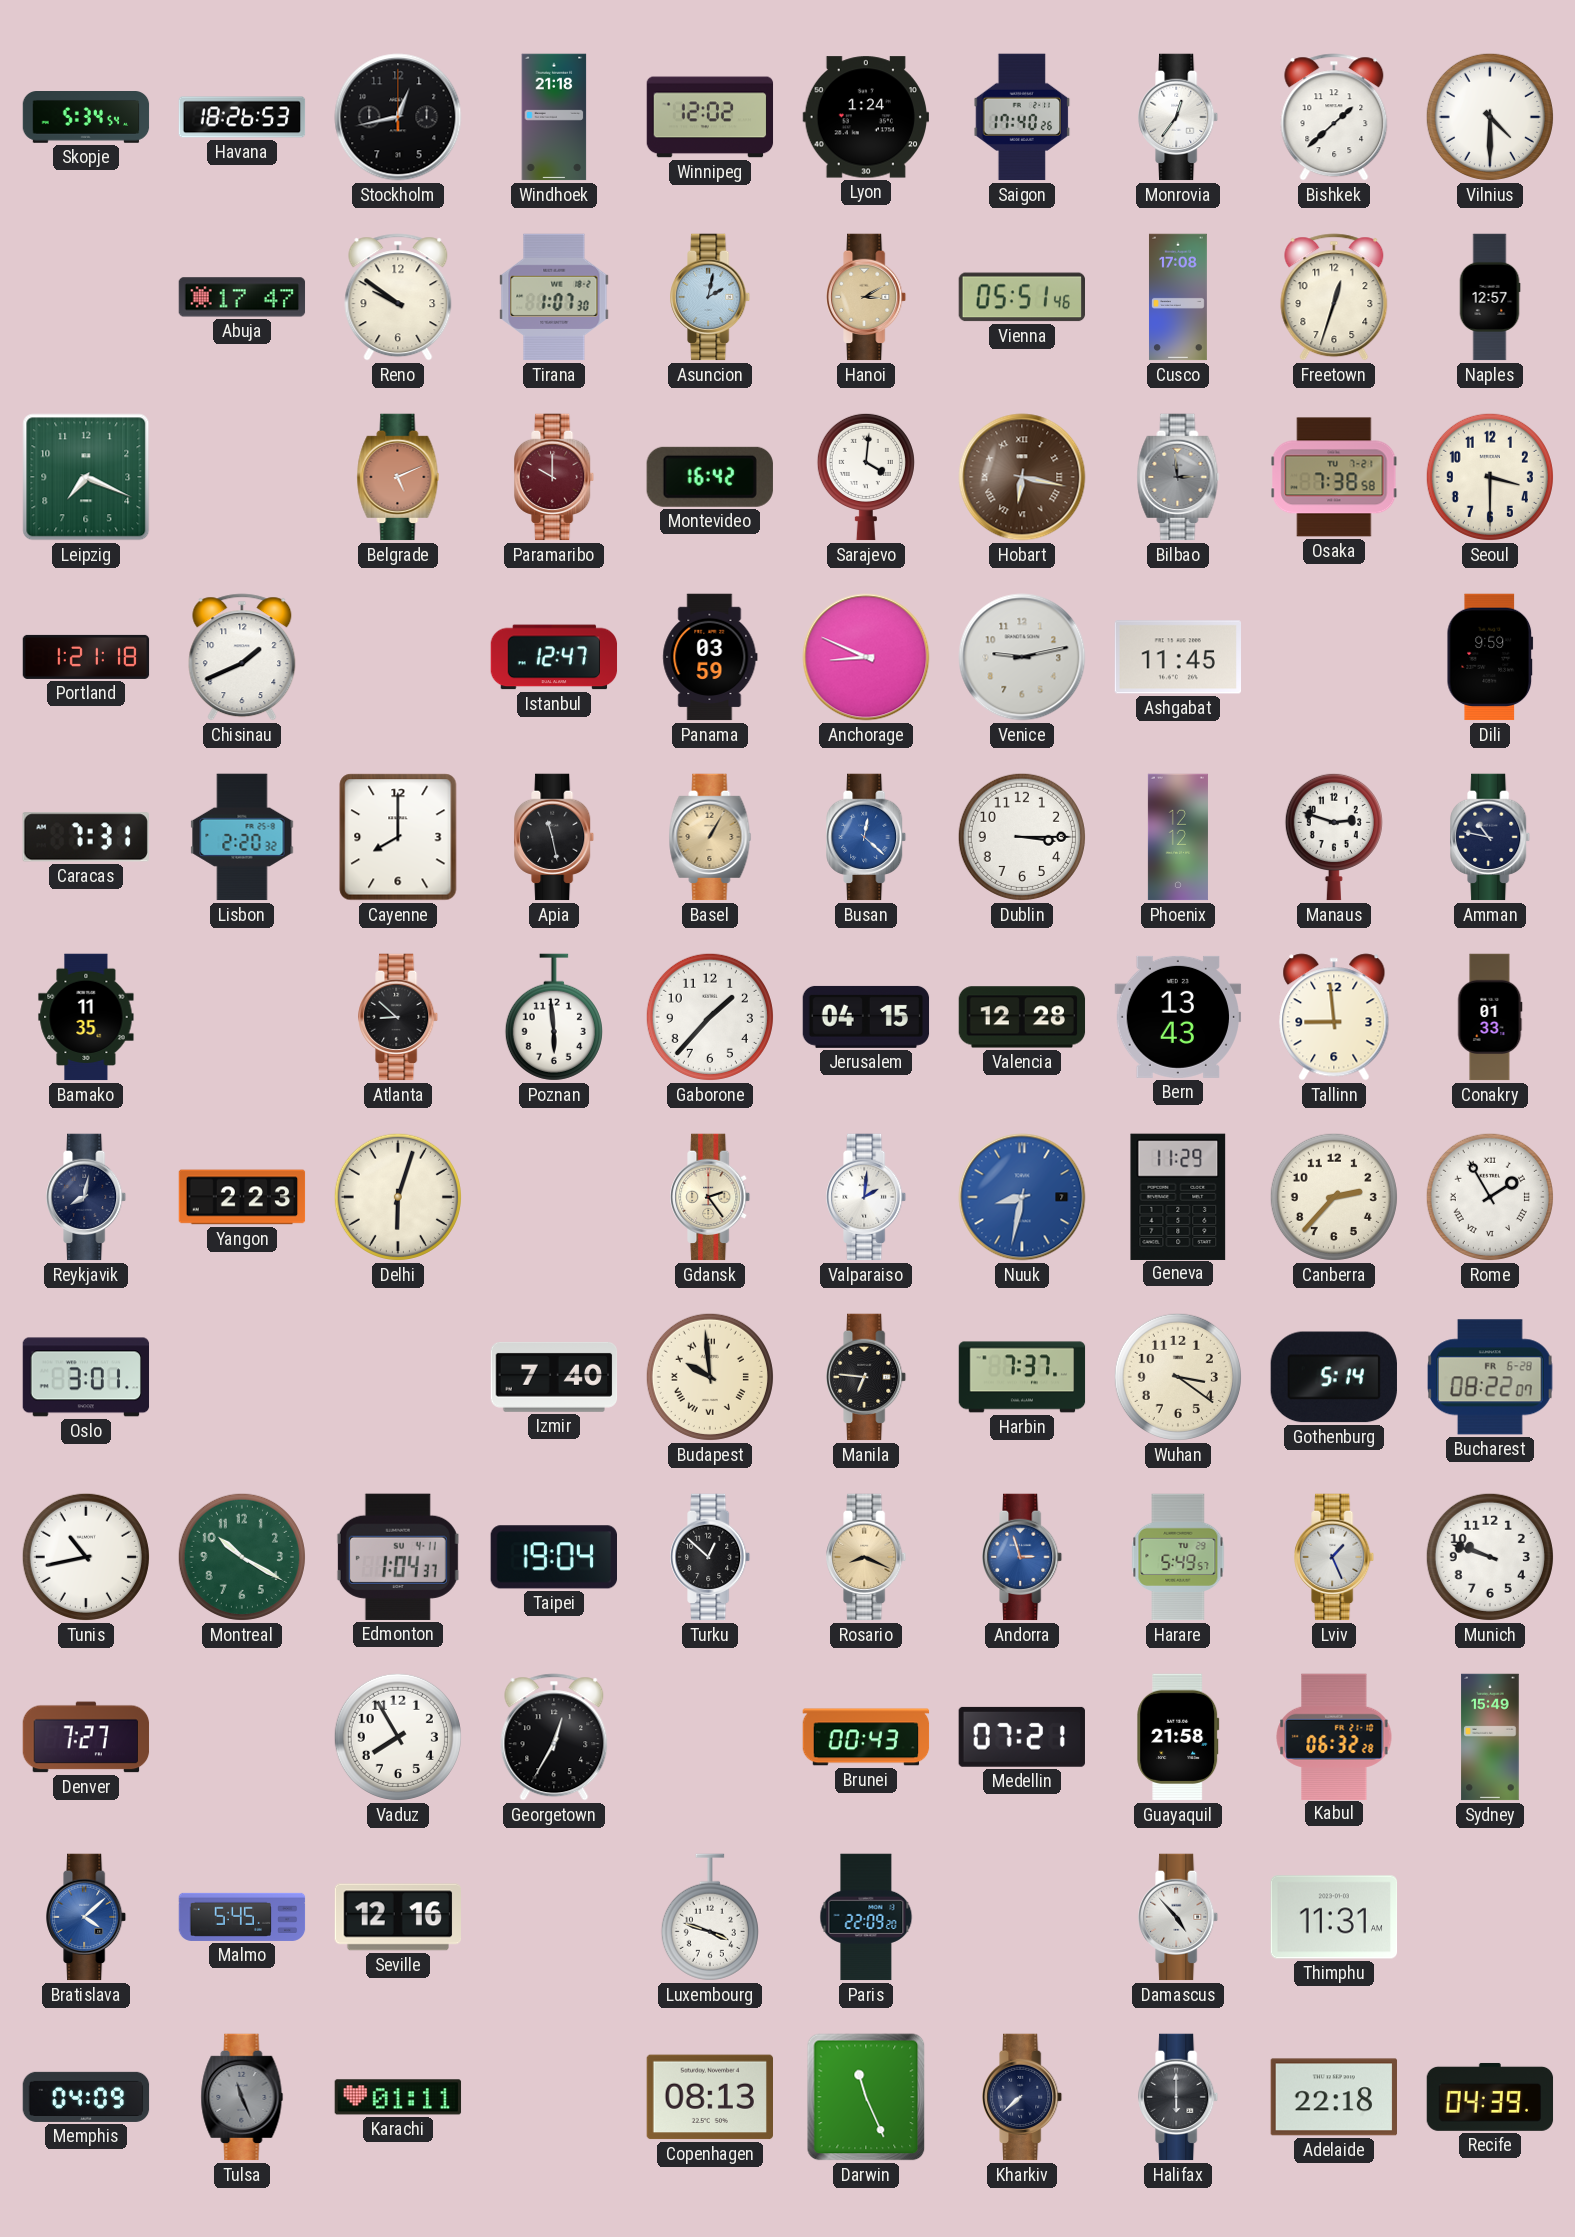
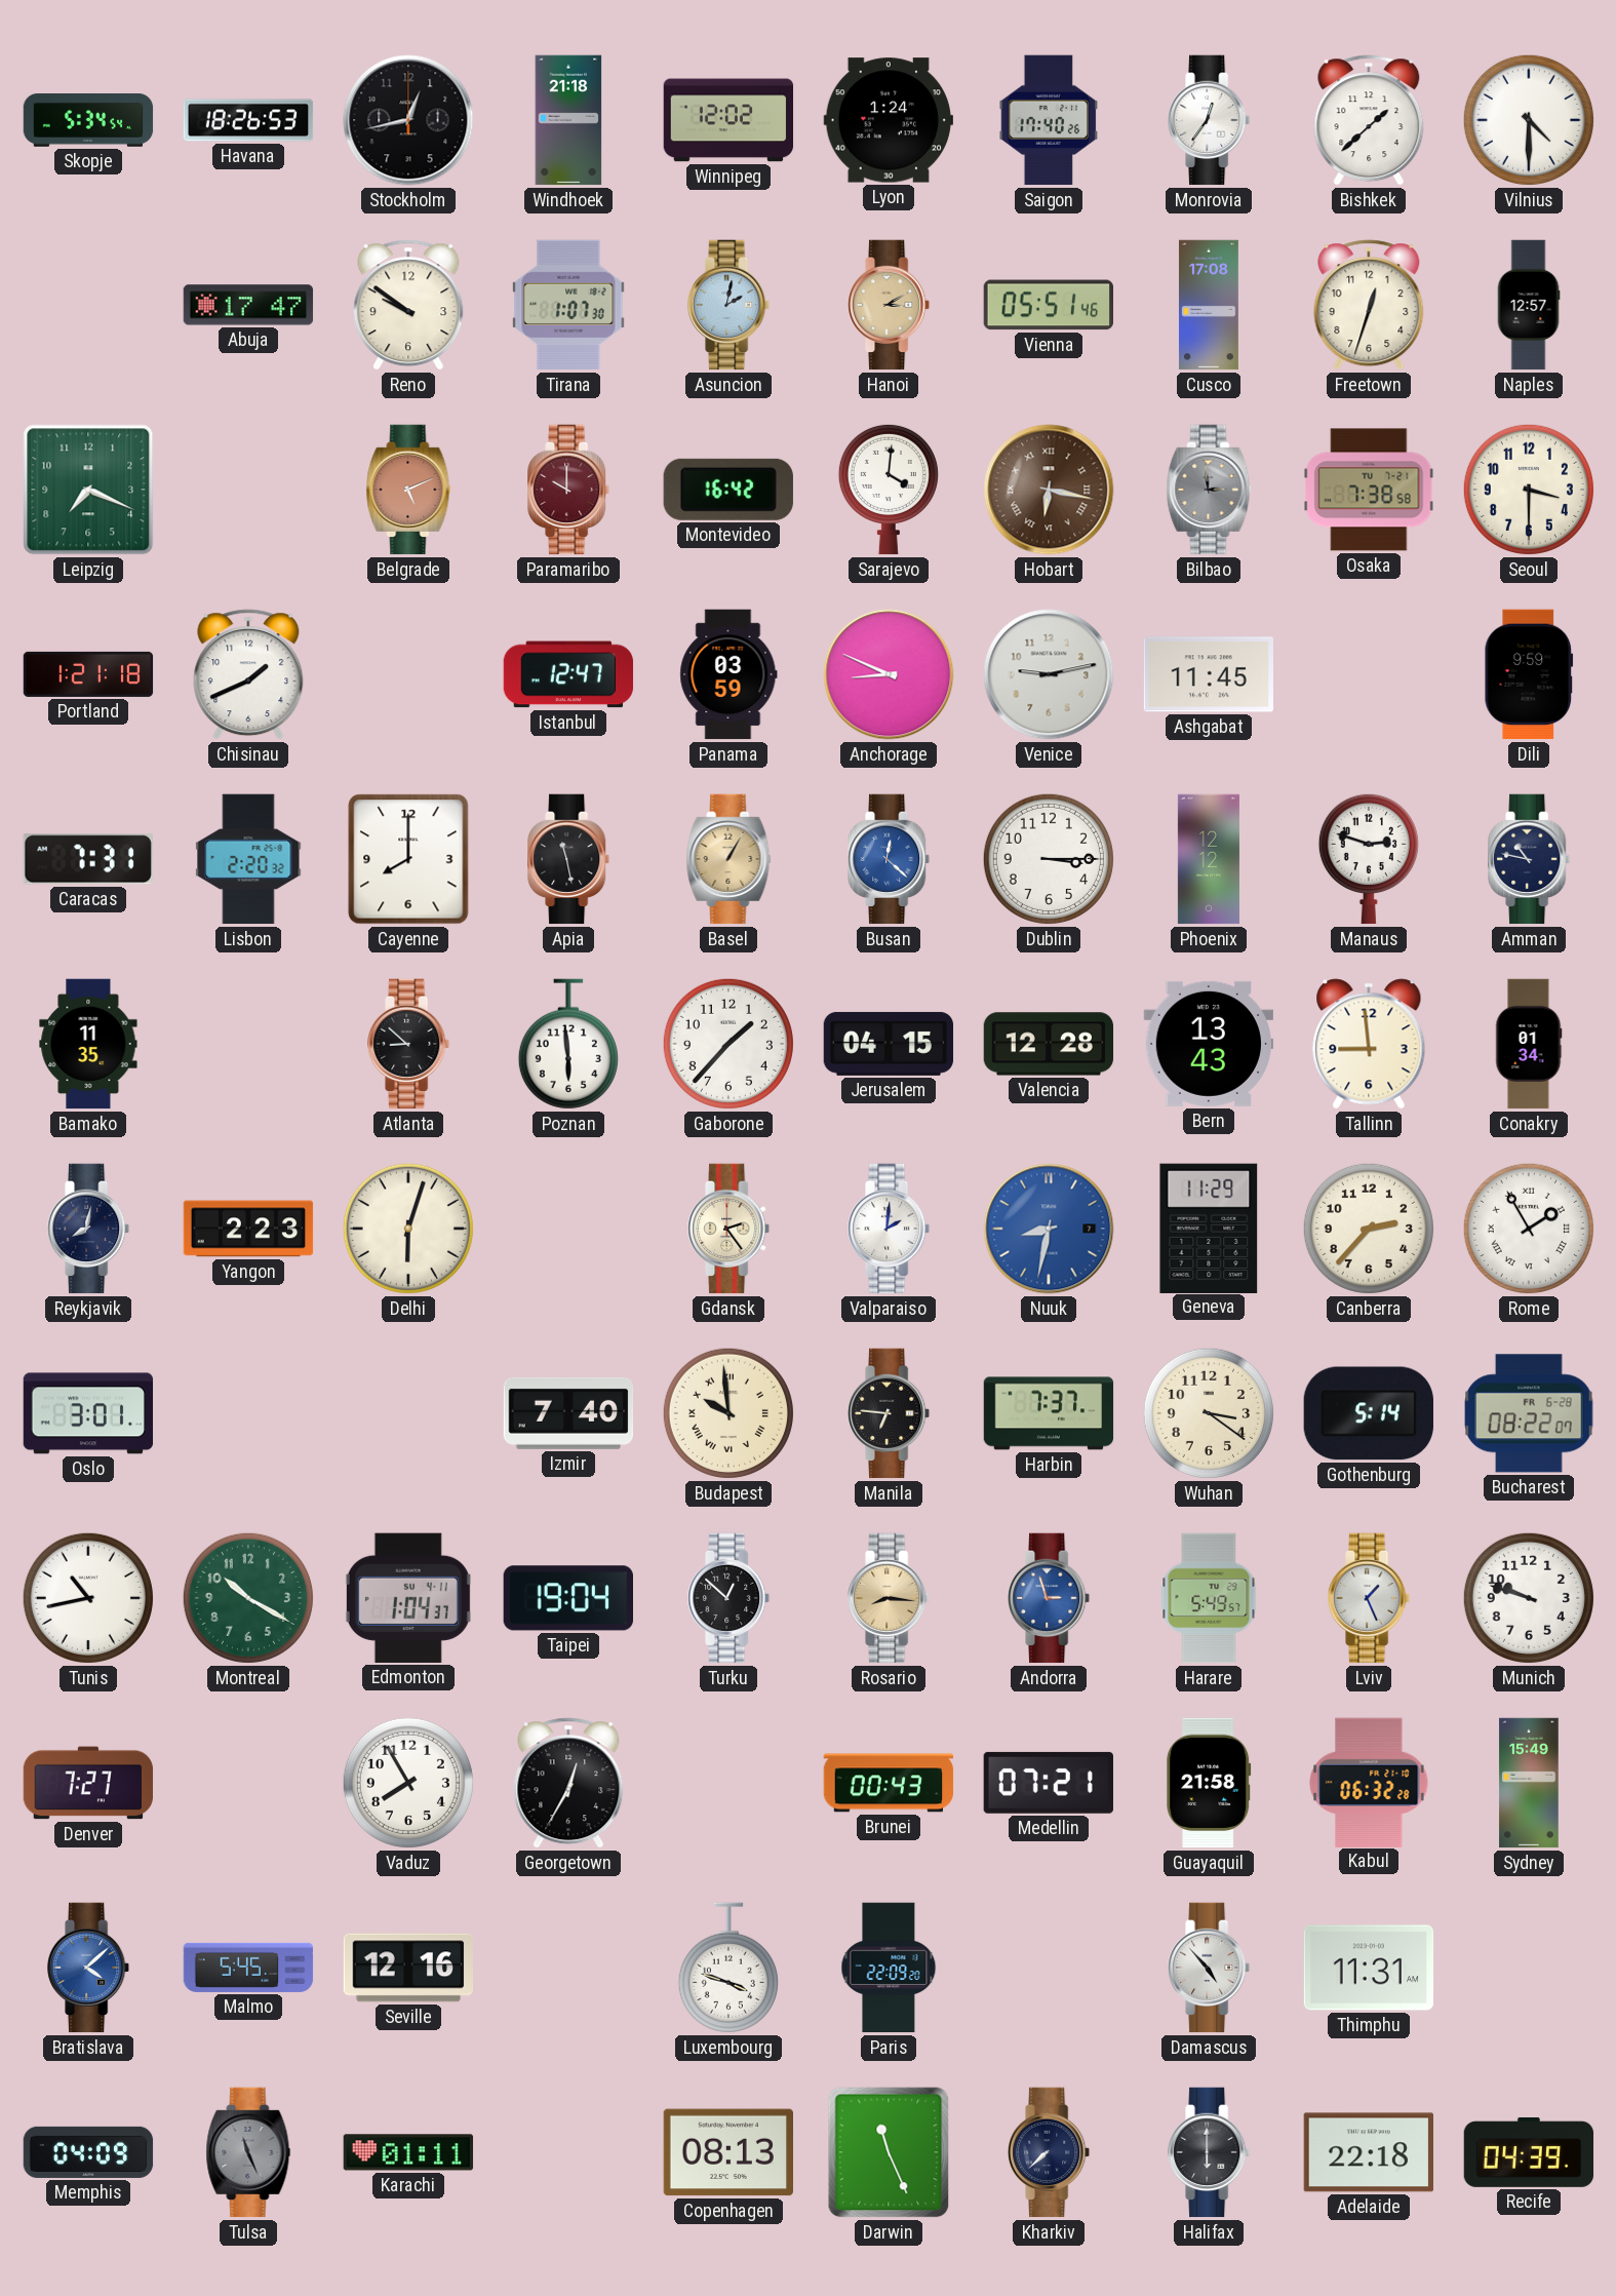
Conakry: 01:33 -> 01:34
Rosario: 8:19 -> 8:16
